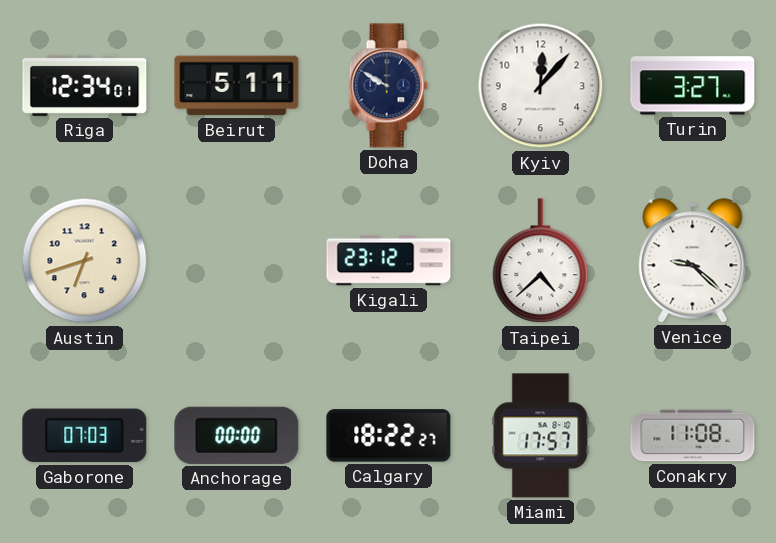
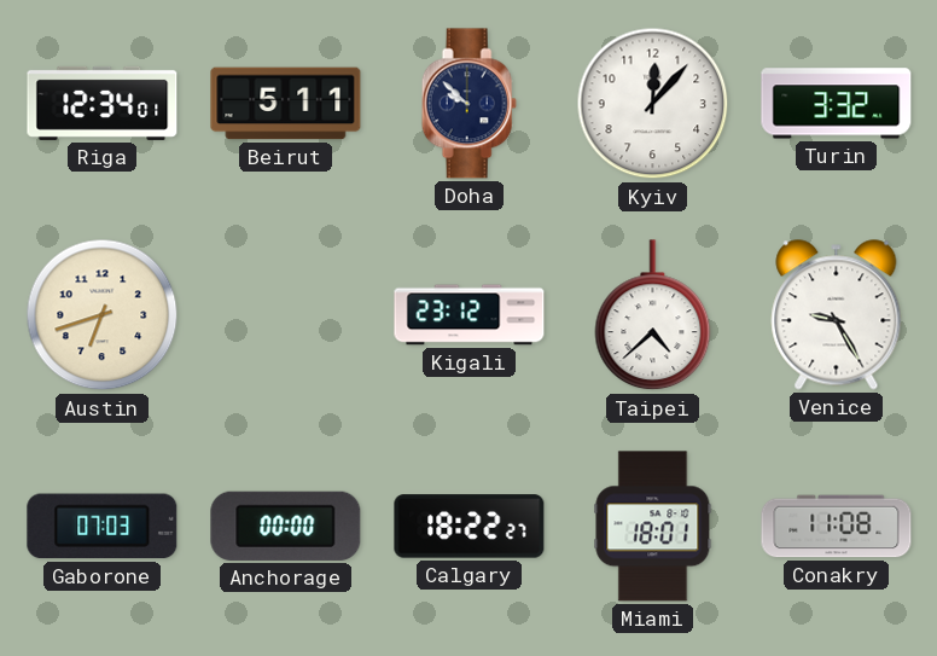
Doha: 9:50 -> 9:52
Turin: 3:27 -> 3:32
Venice: 9:22 -> 9:25
Miami: 17:57 -> 18:01
